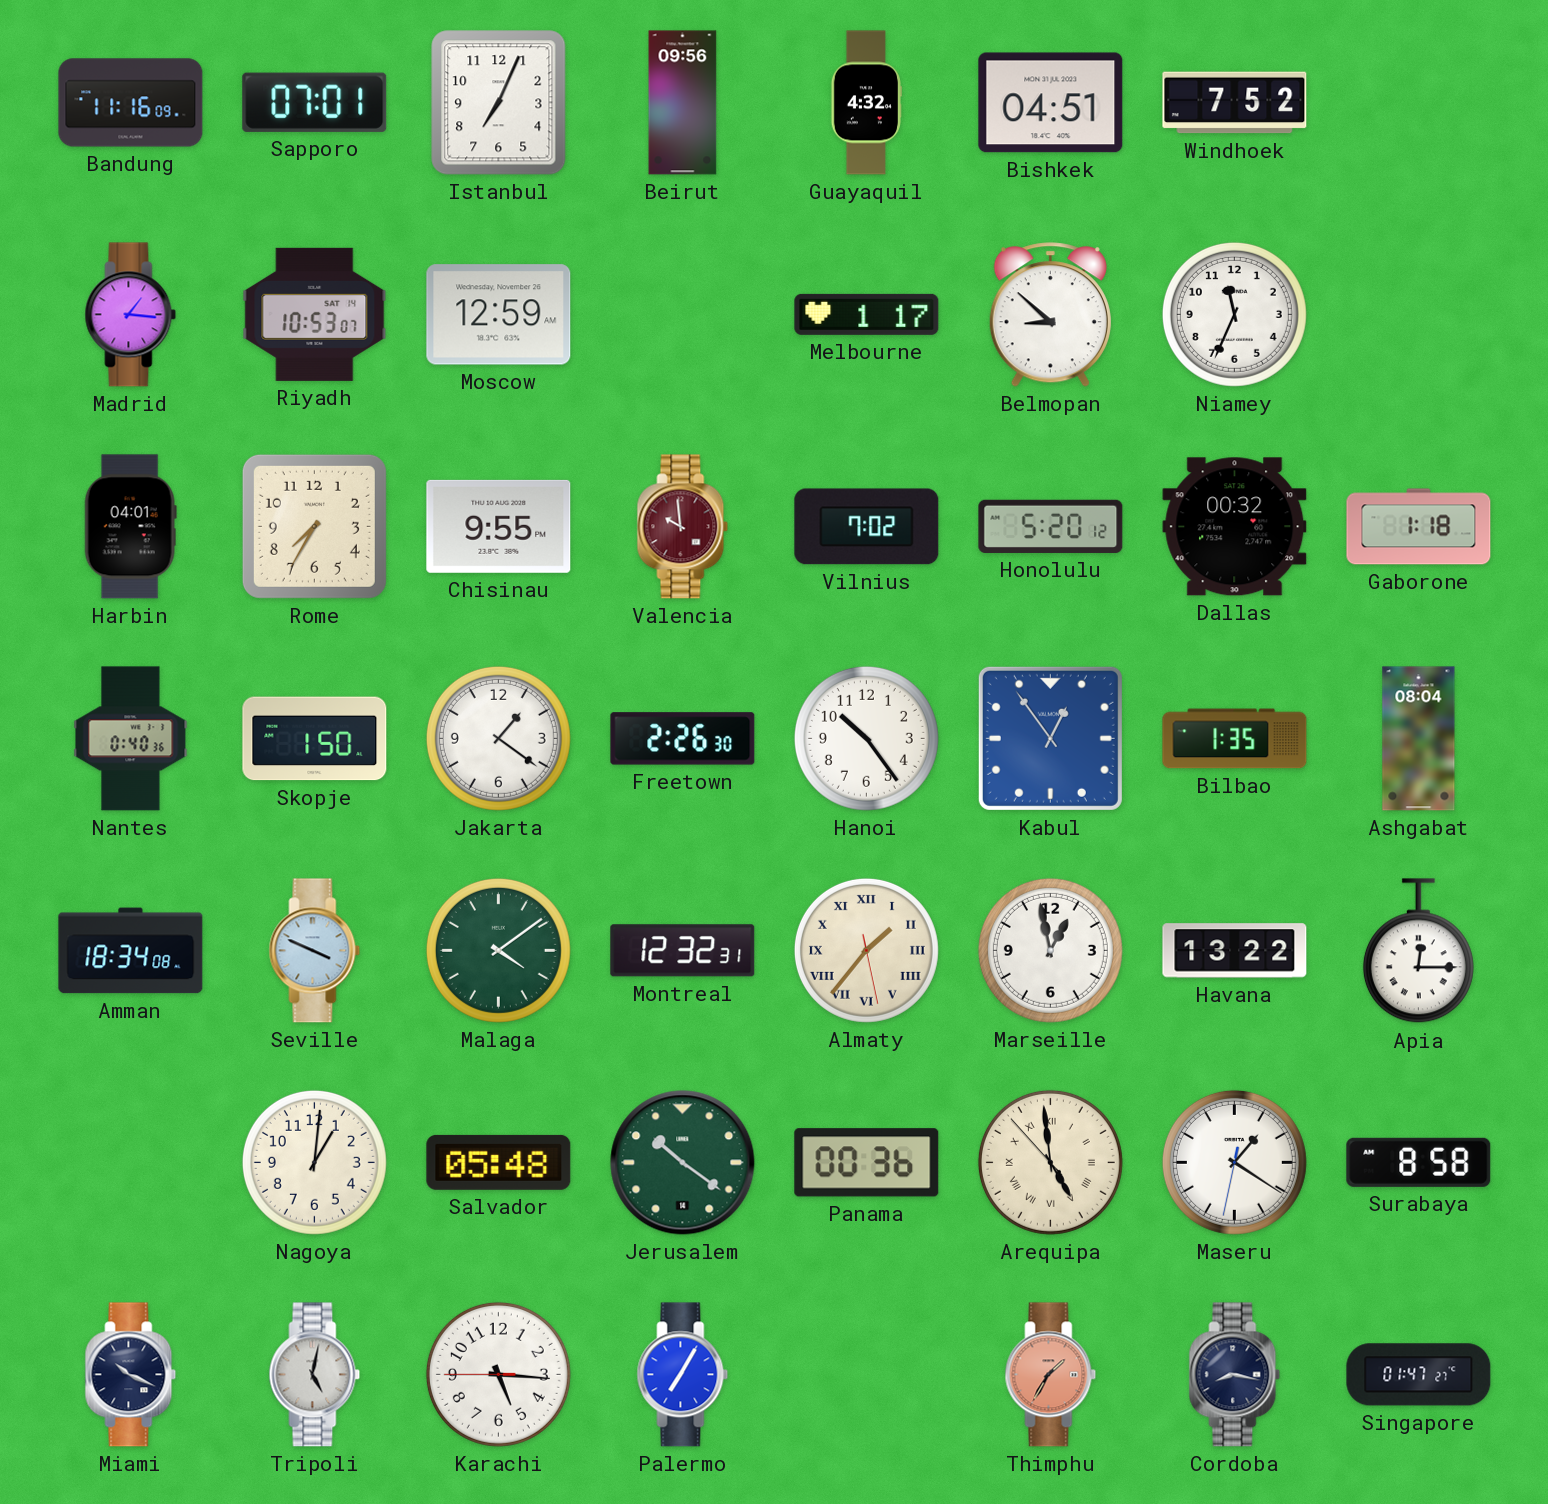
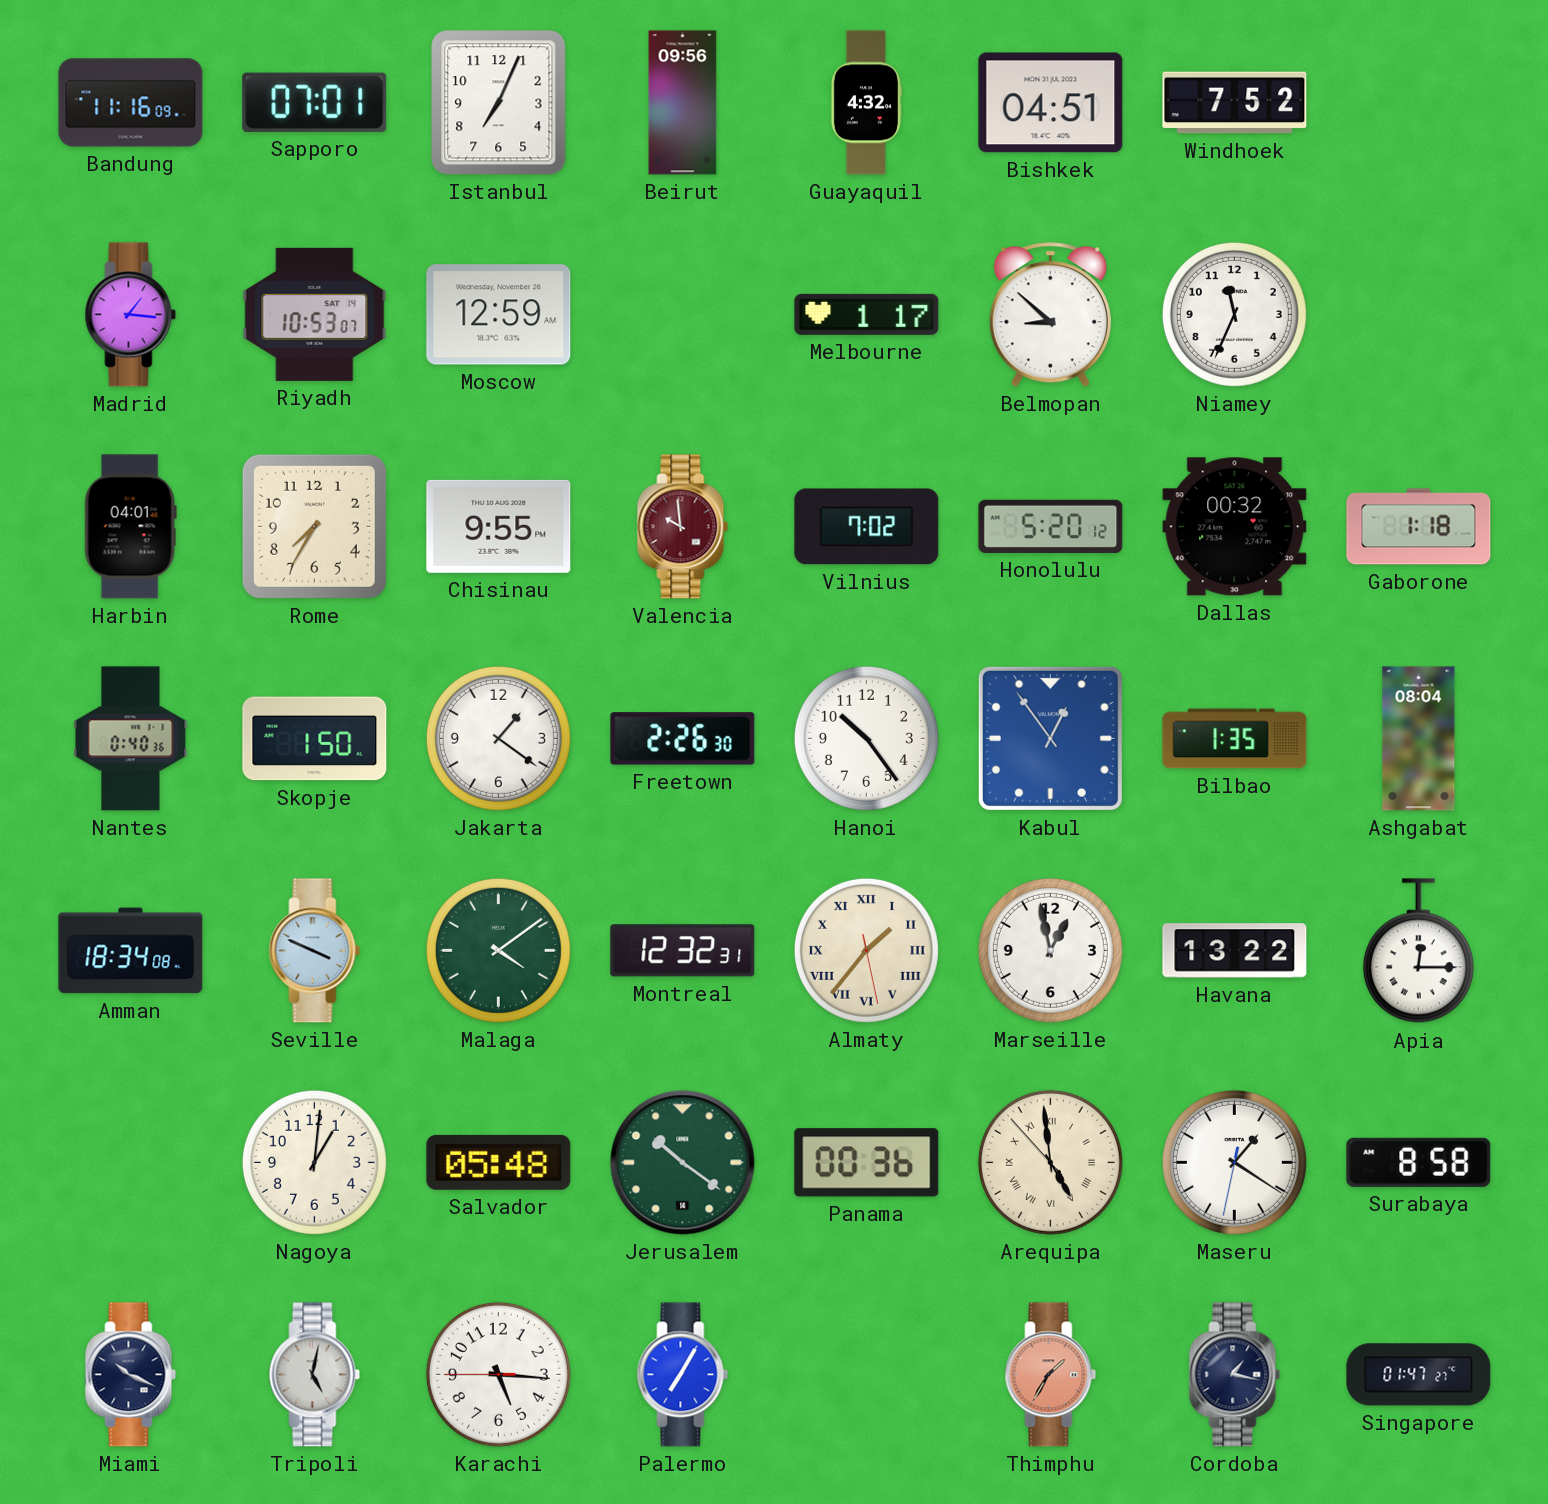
Cordoba: 8:17 -> 1:17
